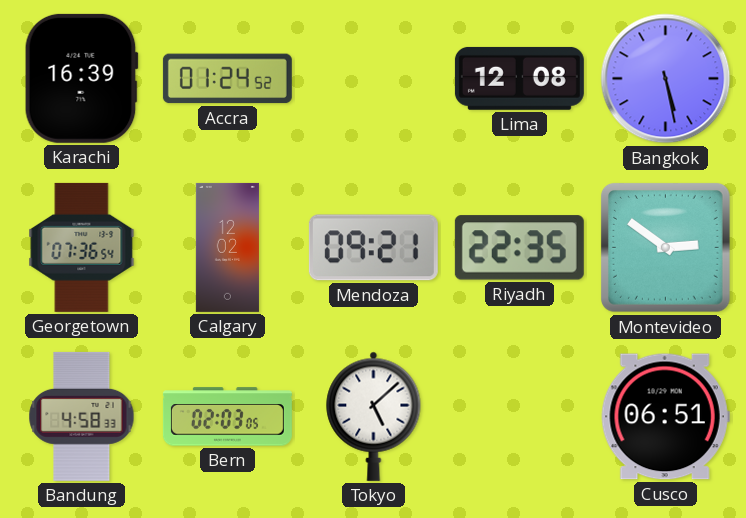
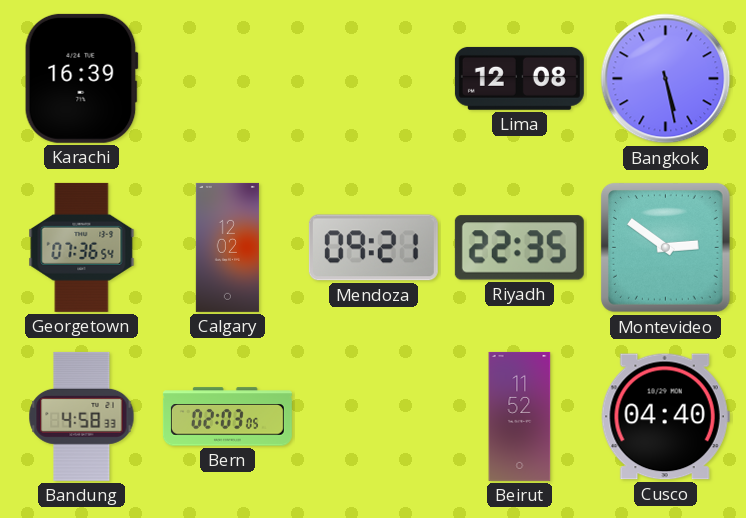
Accra: 01:24 -> none
Tokyo: 5:08 -> none
Beirut: none -> 11:52
Cusco: 06:51 -> 04:40
